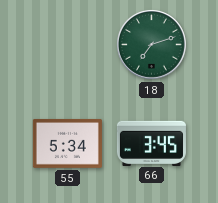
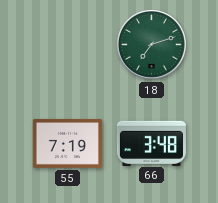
55: 5:34 -> 7:19
66: 3:45 -> 3:48
